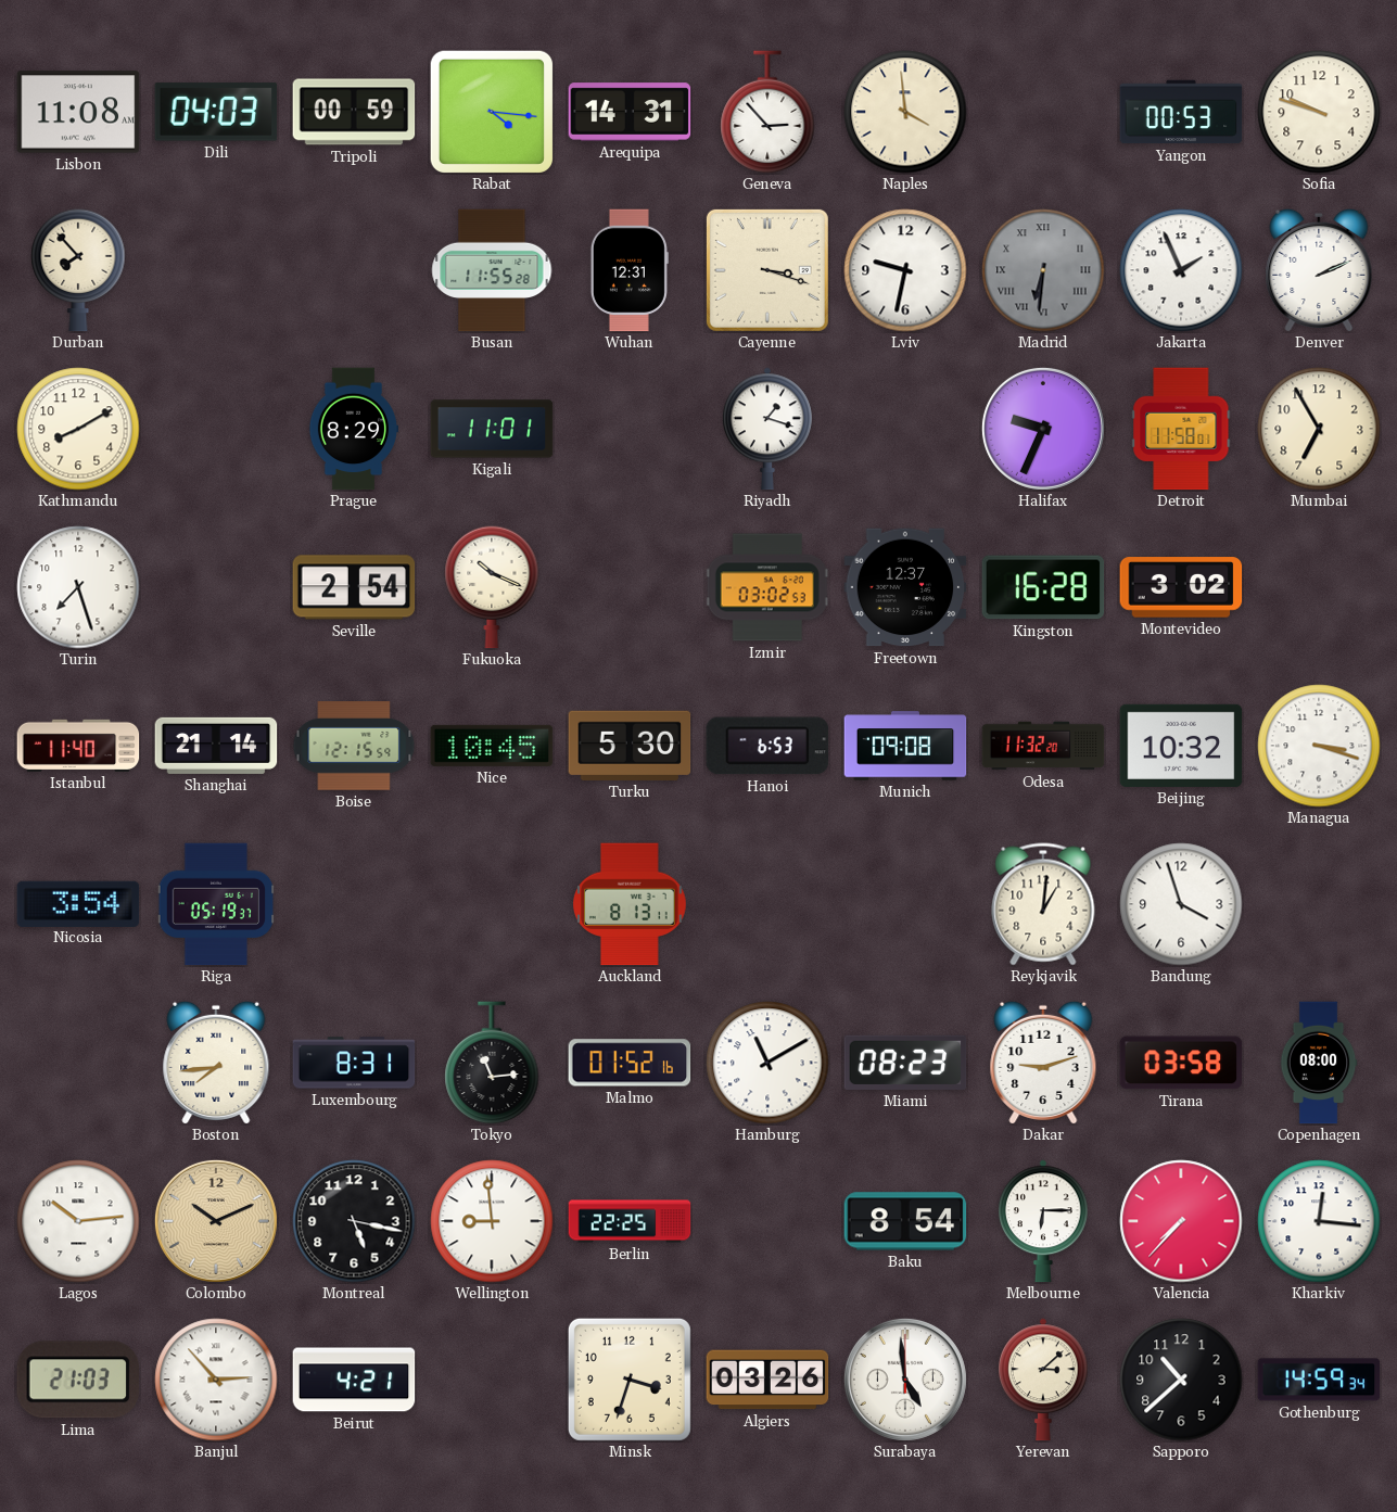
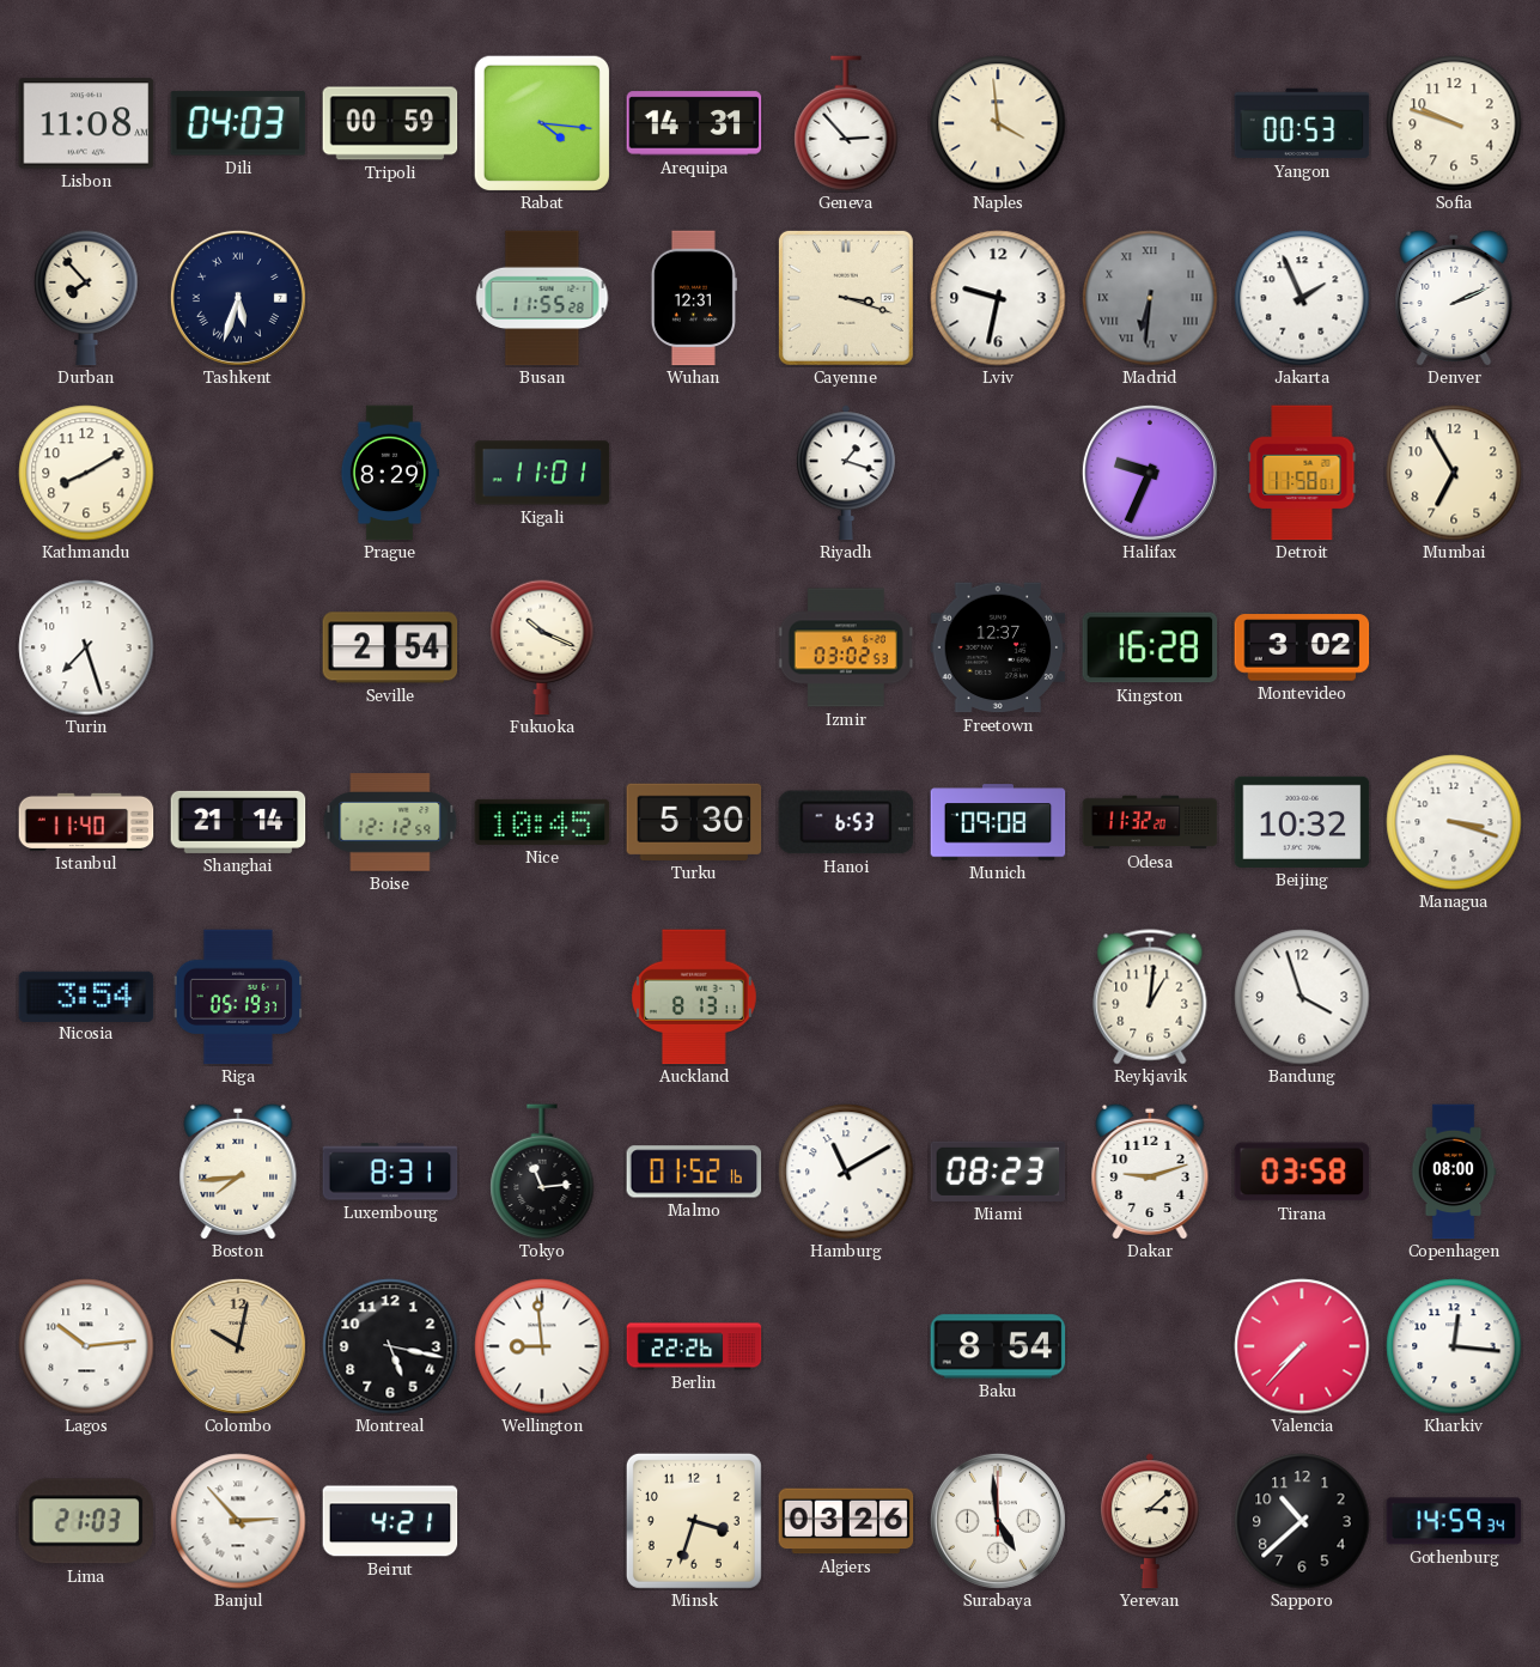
Tashkent: none -> 5:33
Boise: 12:15 -> 12:12
Colombo: 10:11 -> 10:02
Berlin: 22:25 -> 22:26
Melbourne: 6:15 -> none
